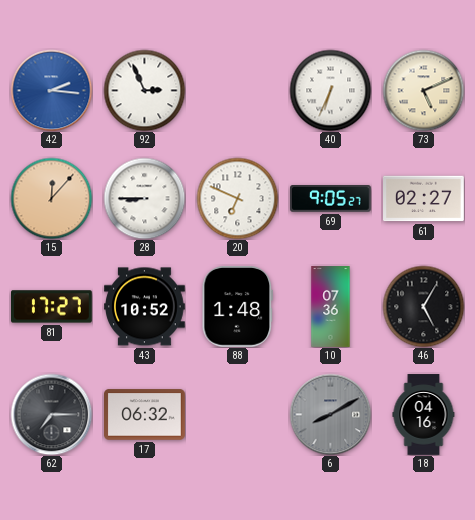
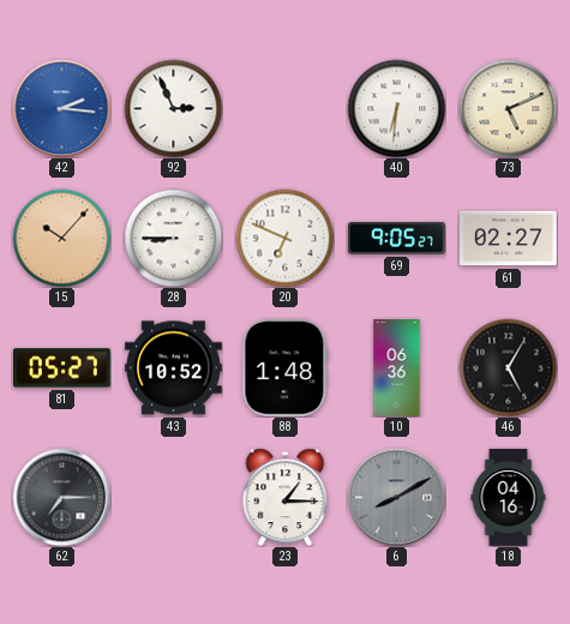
40: 6:34 -> 6:31
15: 12:07 -> 10:07
81: 17:27 -> 05:27
10: 07:36 -> 06:36
17: 06:32 -> none
23: none -> 1:15
